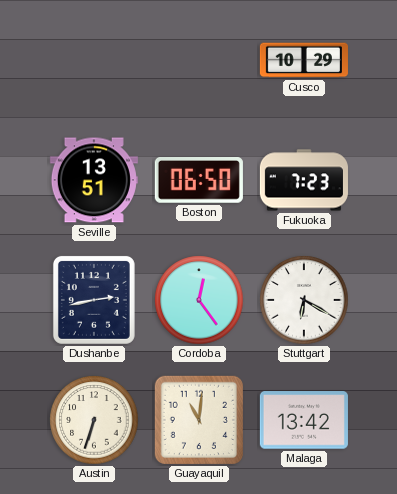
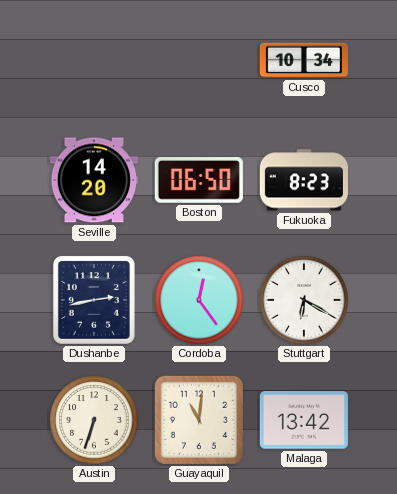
Cusco: 10:29 -> 10:34
Seville: 13:51 -> 14:20
Fukuoka: 7:23 -> 8:23
